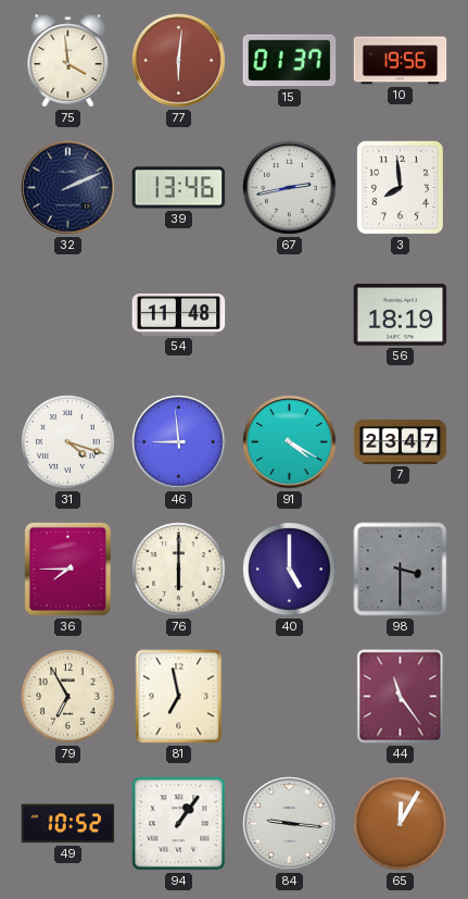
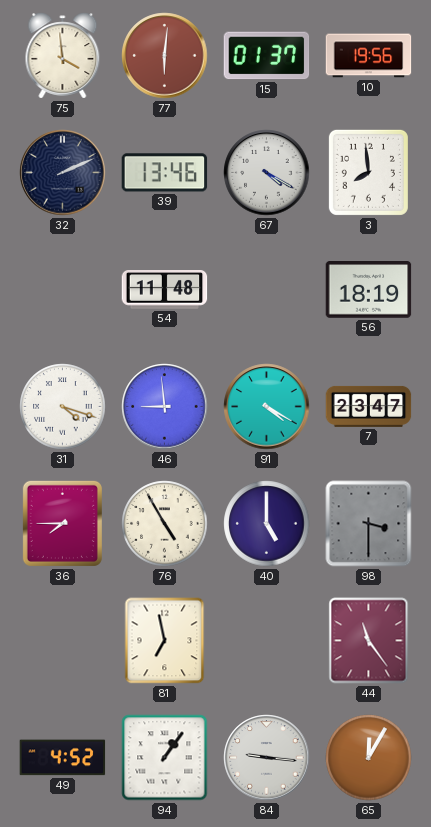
67: 2:43 -> 4:20
76: 6:00 -> 4:55
79: 6:55 -> none
49: 10:52 -> 4:52
